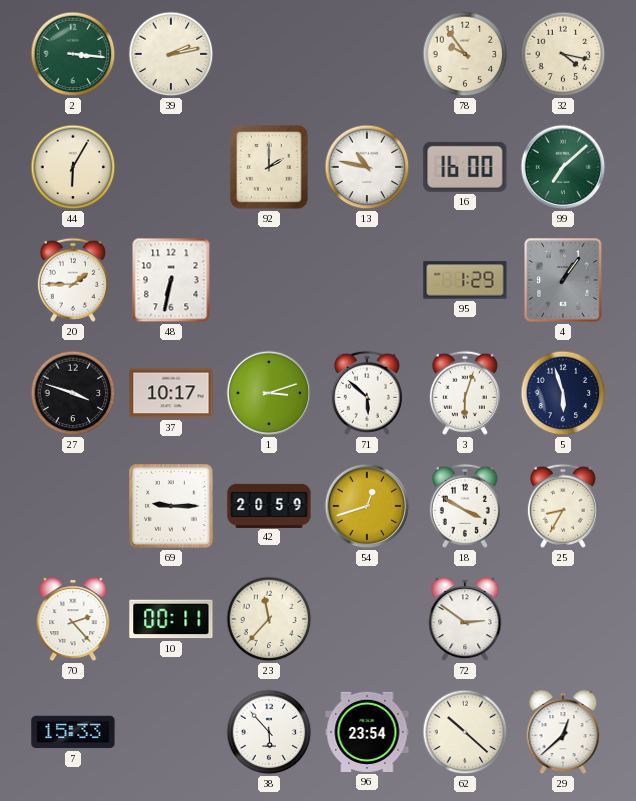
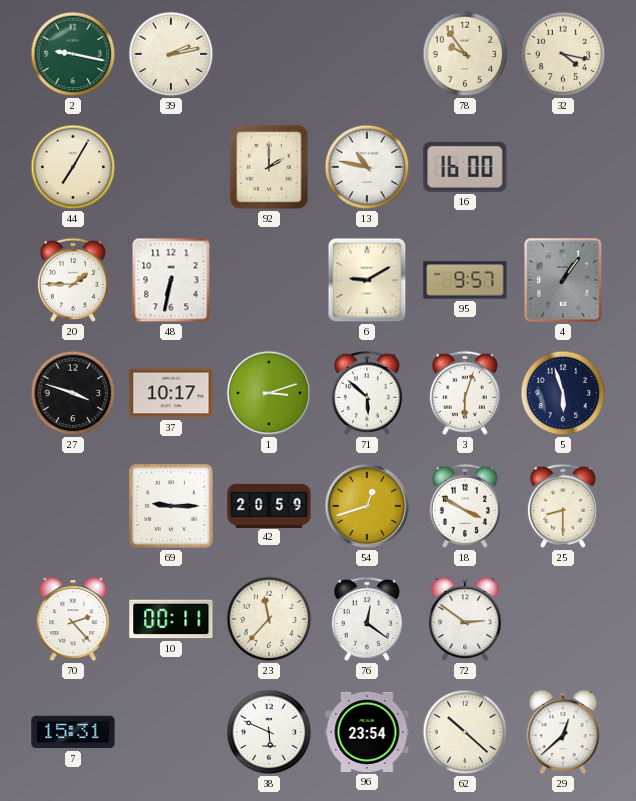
2: 3:16 -> 9:17
44: 6:05 -> 7:05
99: 7:08 -> none
6: none -> 9:10
95: 1:29 -> 9:57
25: 8:35 -> 8:30
76: none -> 12:21
7: 15:33 -> 15:31
38: 5:53 -> 5:49
